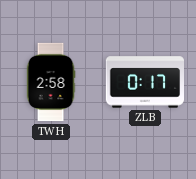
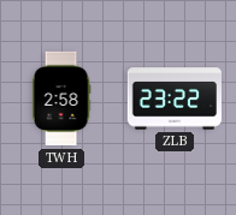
ZLB: 0:17 -> 23:22
